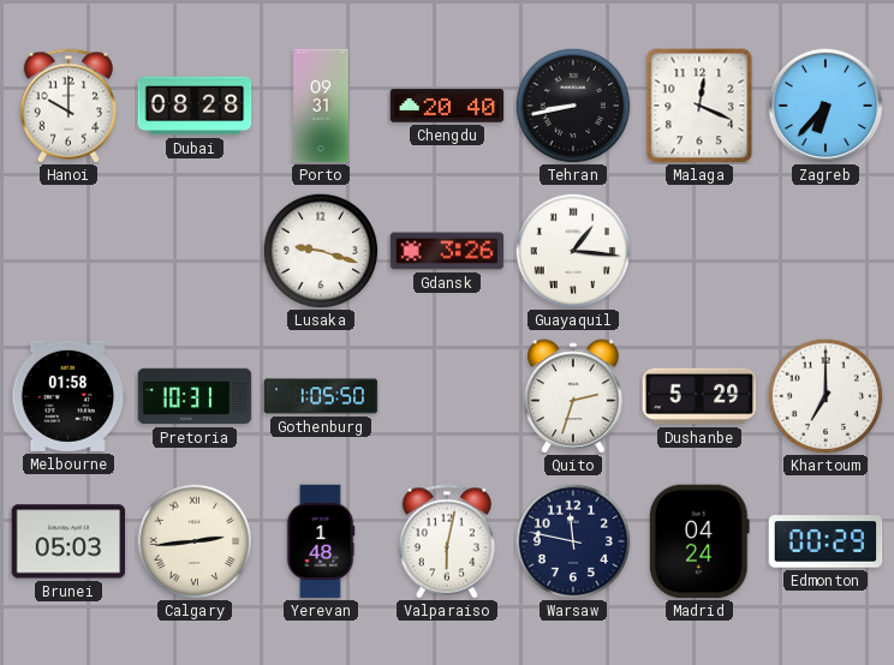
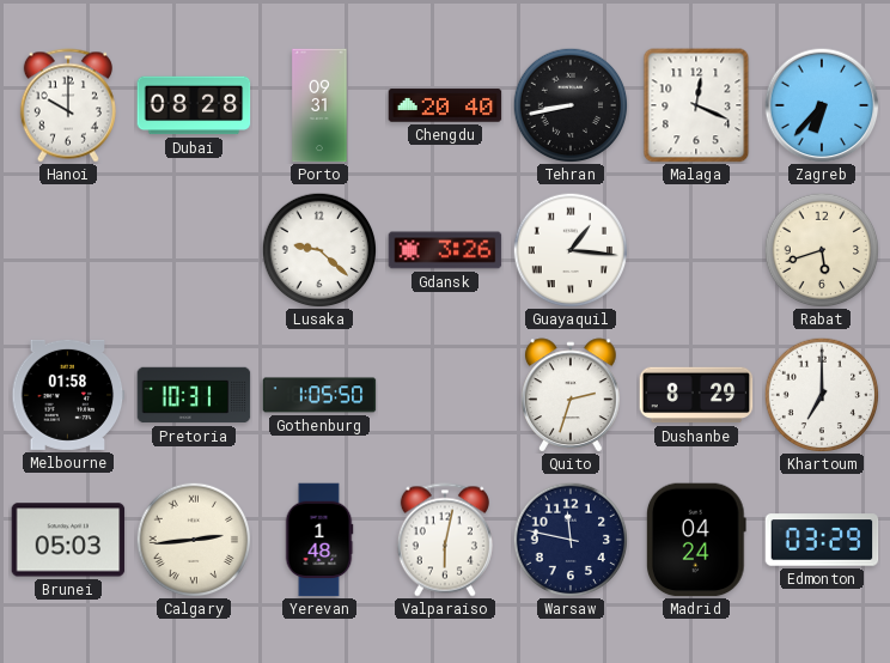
Lusaka: 9:18 -> 9:22
Rabat: none -> 5:42
Dushanbe: 5:29 -> 8:29
Edmonton: 00:29 -> 03:29
